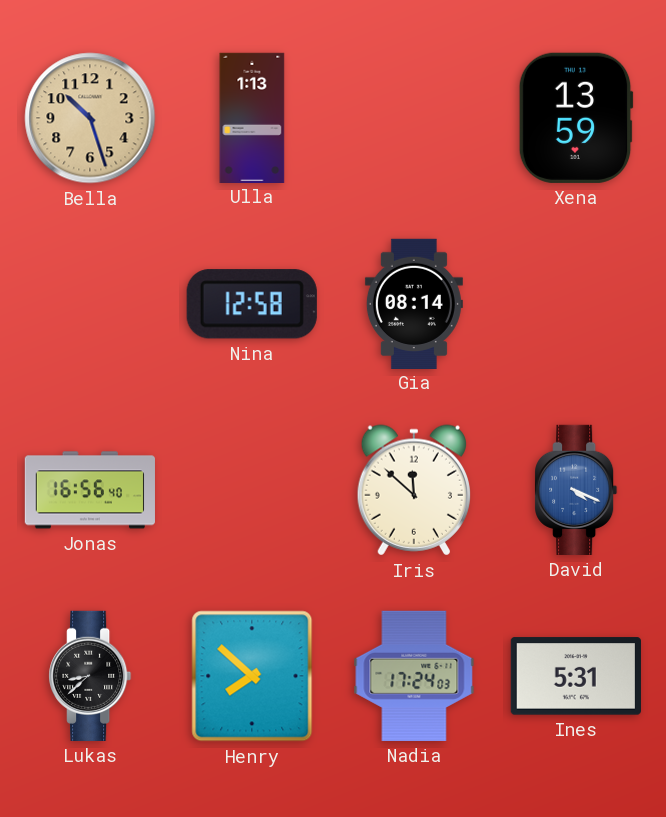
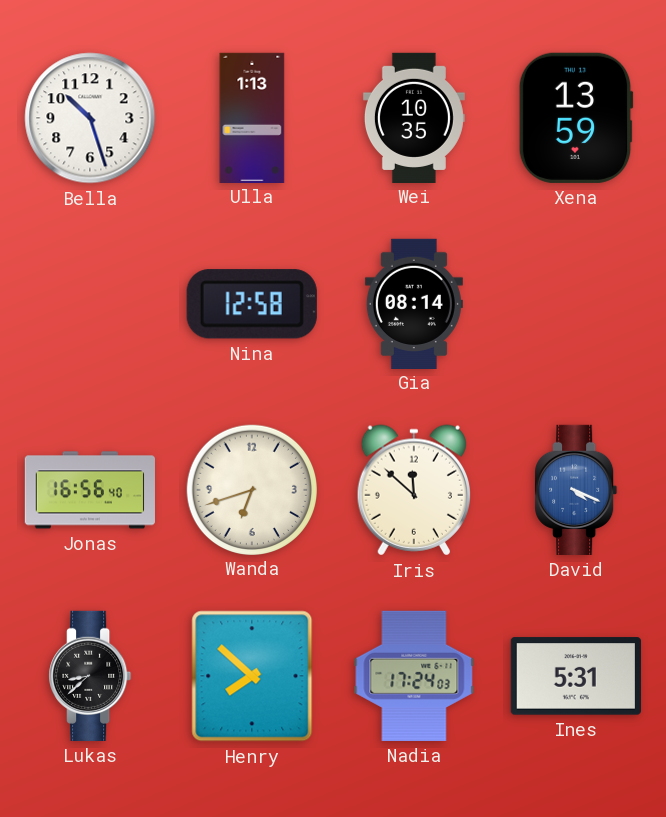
Bella dial: champagne -> white
Wei: none -> 10:35
Wanda: none -> 6:42
